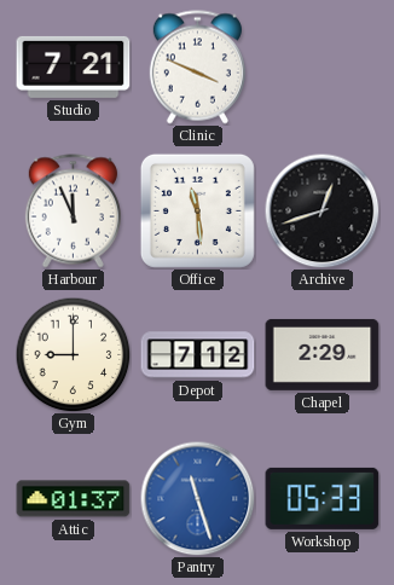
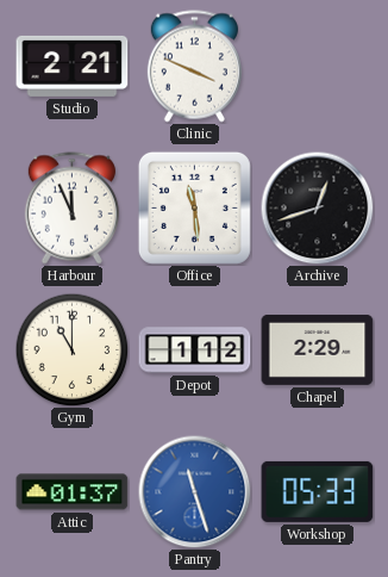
Studio: 7:21 -> 2:21
Gym: 9:00 -> 11:00
Depot: 7:12 -> 1:12
